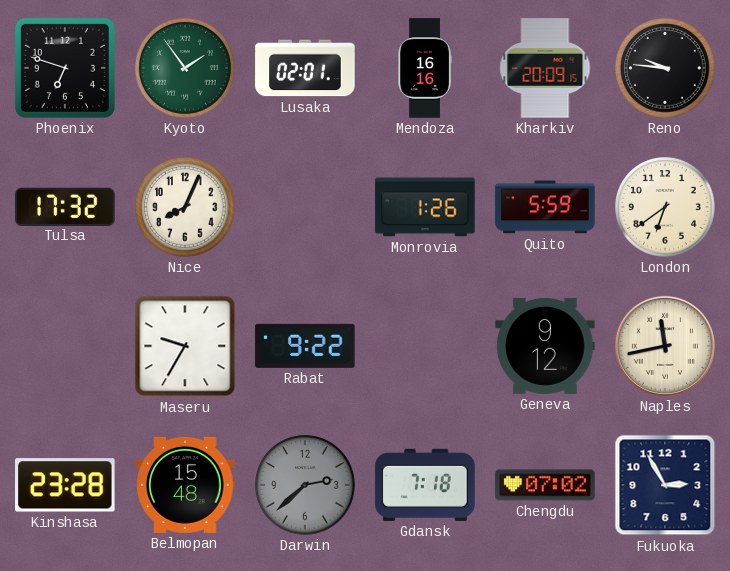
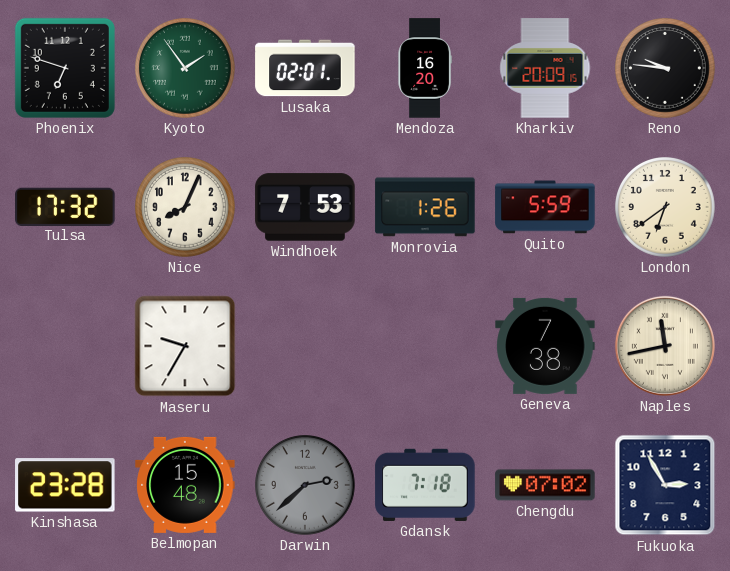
Mendoza: 16:16 -> 16:20
Windhoek: none -> 7:53
Rabat: 9:22 -> none
Geneva: 9:12 -> 7:38
